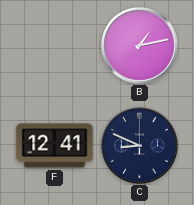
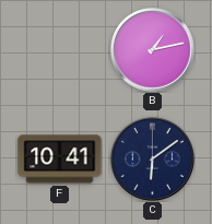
F: 12:41 -> 10:41
C: 8:49 -> 6:09
